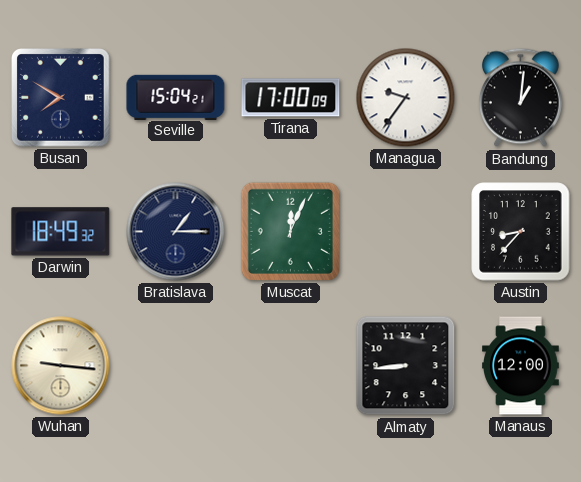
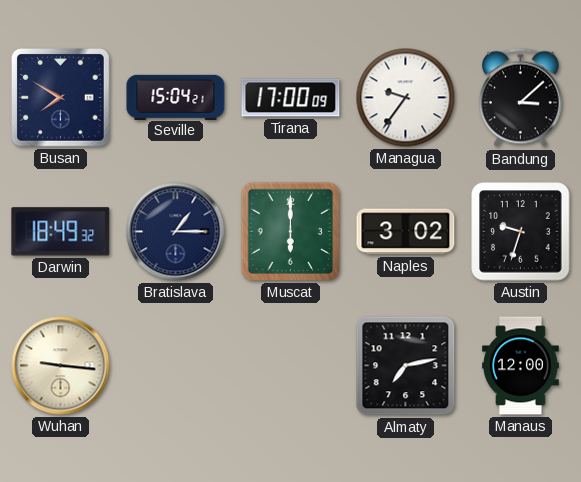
Bandung: 1:01 -> 3:08
Muscat: 12:04 -> 6:00
Naples: none -> 3:02
Austin: 8:37 -> 9:33
Almaty: 8:44 -> 7:13
